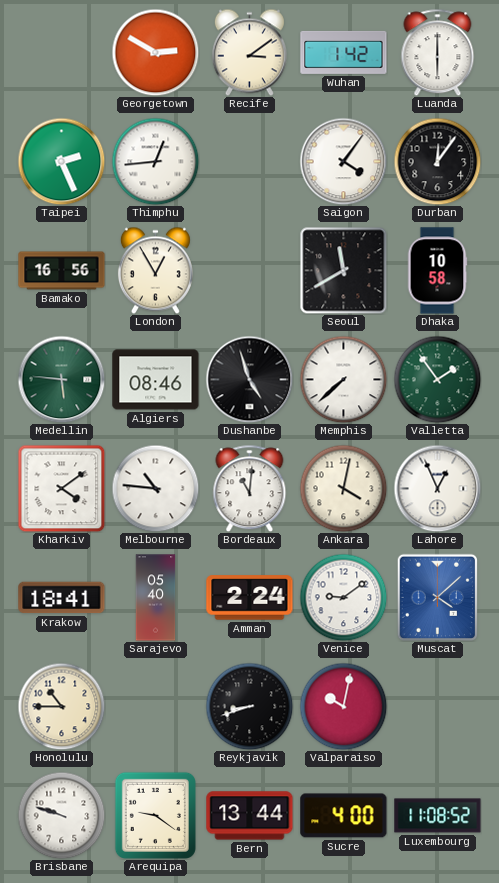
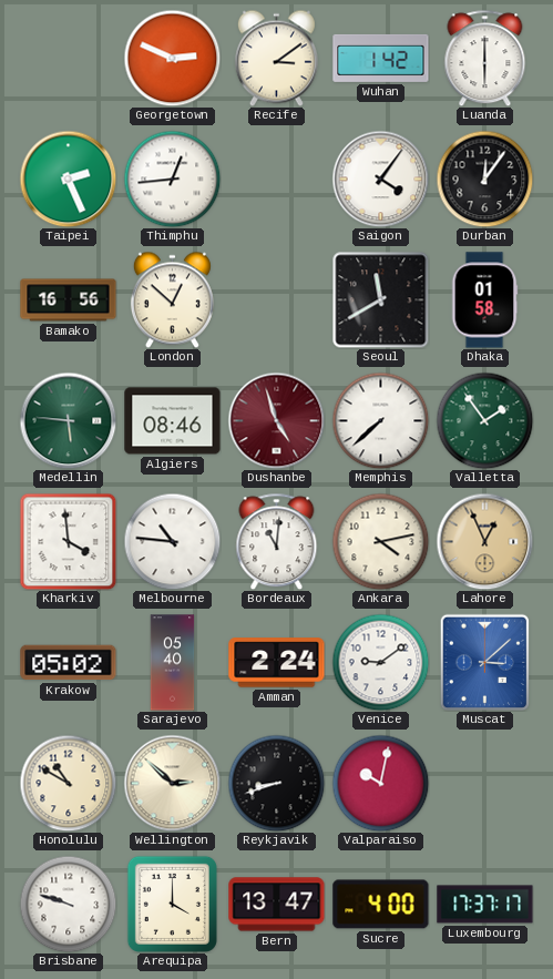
Georgetown: 2:50 -> 2:49
London: 12:55 -> 12:52
Dhaka: 10:58 -> 01:58
Dushanbe dial: black -> burgundy
Kharkiv: 4:09 -> 3:59
Ankara: 4:02 -> 4:13
Lahore dial: white -> champagne
Krakow: 18:41 -> 05:02
Muscat: 4:08 -> 3:08
Honolulu: 10:45 -> 10:50
Wellington: none -> 2:52
Arequipa: 9:21 -> 4:00
Bern: 13:44 -> 13:47
Luxembourg: 11:08 -> 17:37
